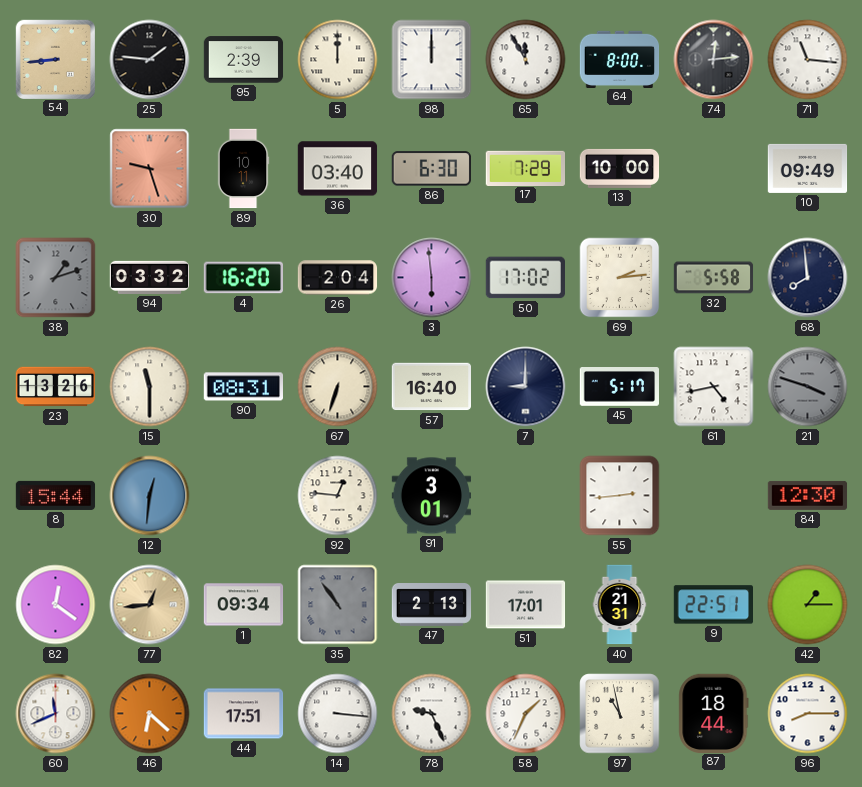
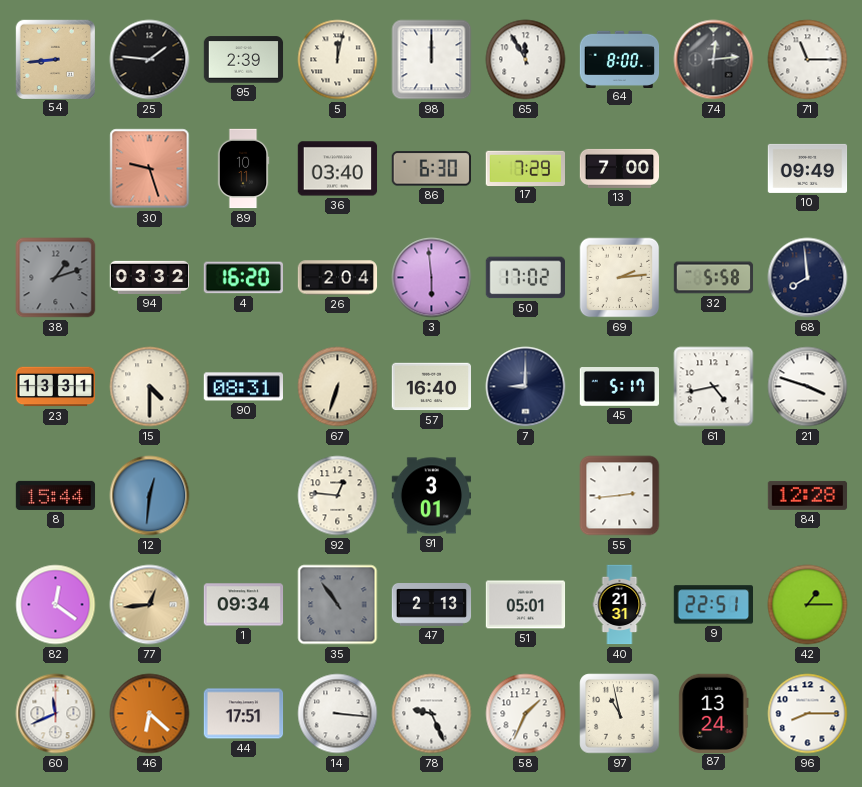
5: 12:00 -> 12:02
71: 11:16 -> 11:15
13: 10:00 -> 7:00
23: 13:26 -> 13:31
15: 11:30 -> 4:30
21 dial: grey -> white
84: 12:30 -> 12:28
51: 17:01 -> 05:01
87: 18:44 -> 13:24
